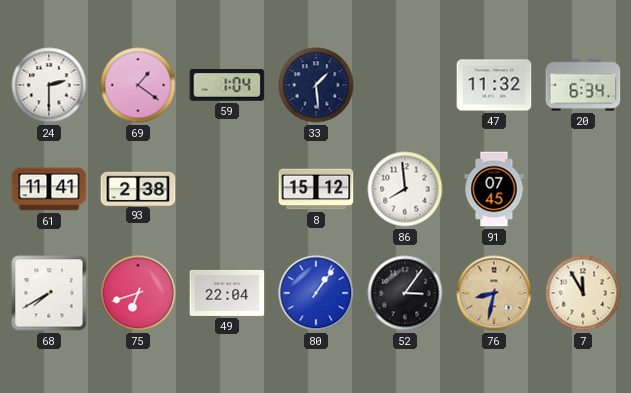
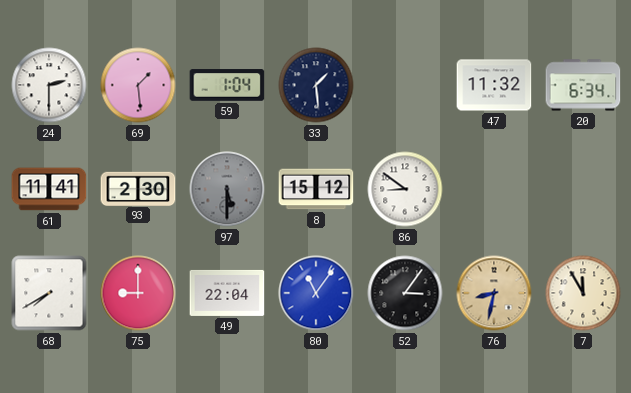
69: 1:21 -> 1:29
93: 2:38 -> 2:30
97: none -> 5:30
86: 7:59 -> 8:51
91: 07:45 -> none
75: 6:42 -> 9:00
80: 1:06 -> 11:06
